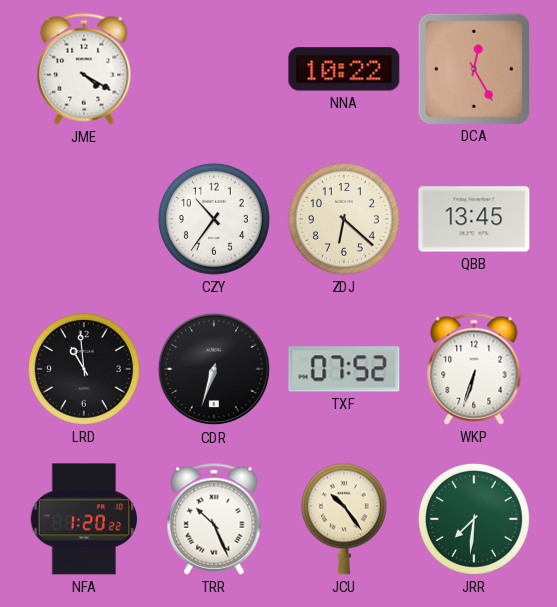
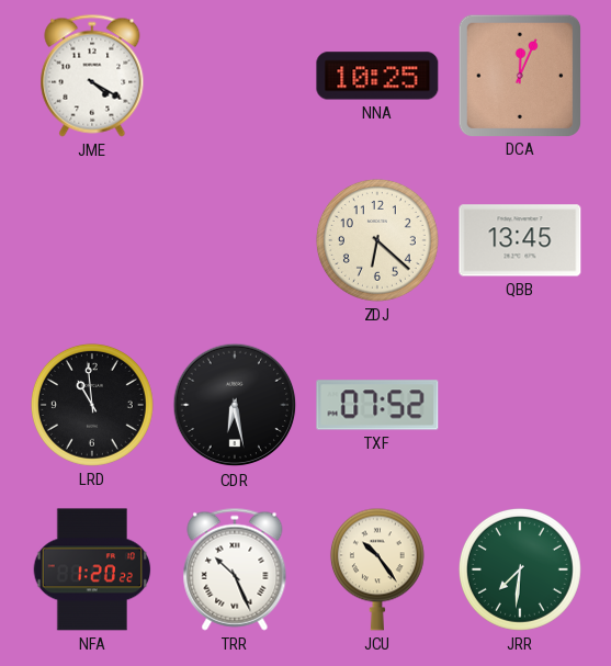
NNA: 10:22 -> 10:25
DCA: 12:25 -> 12:04
CZY: 10:36 -> none
CDR: 6:33 -> 6:28
WKP: 6:33 -> none
